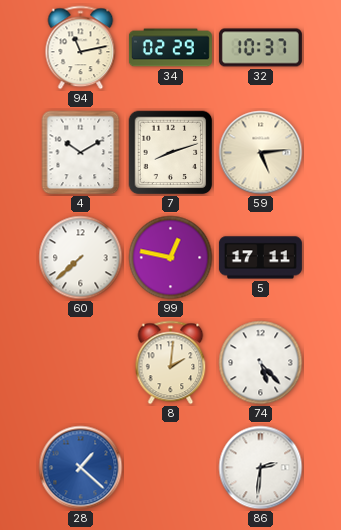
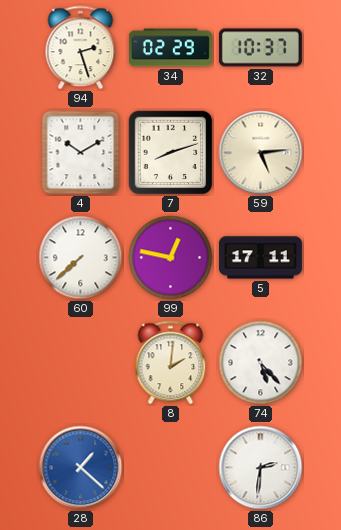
94: 11:13 -> 2:27
